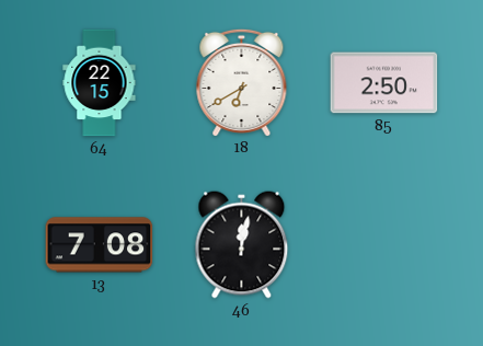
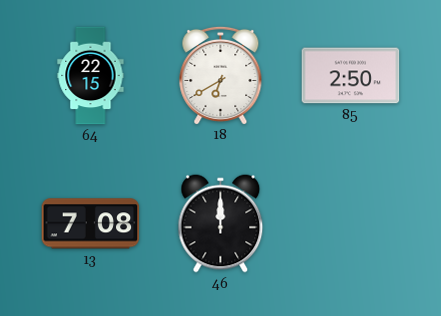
46: 12:02 -> 12:00
